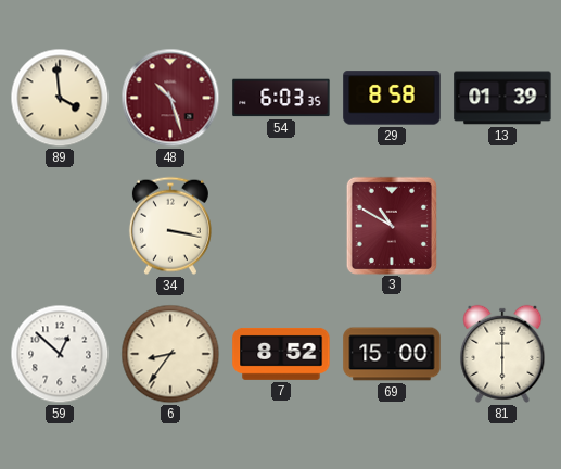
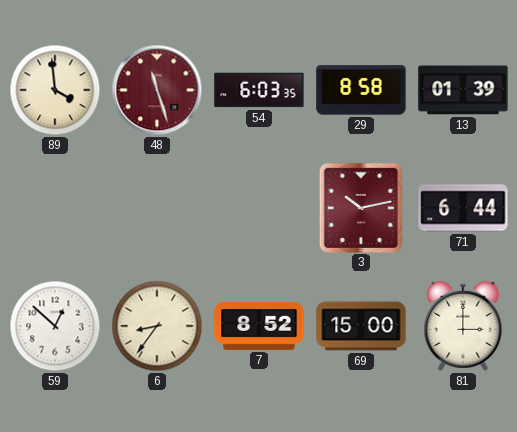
48: 10:27 -> 11:27
34: 3:17 -> none
3: 10:50 -> 10:13
71: none -> 6:44
81: 6:00 -> 3:00
